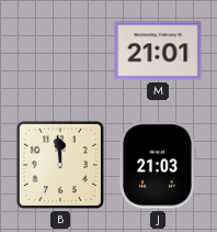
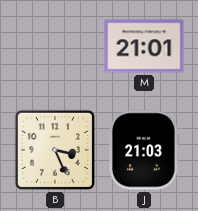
B: 11:59 -> 3:26
